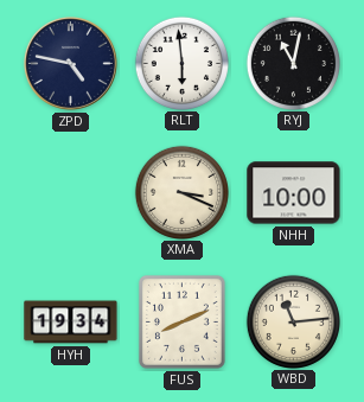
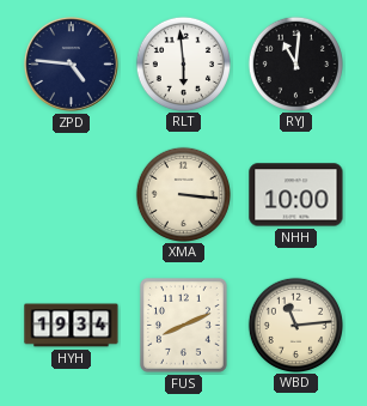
ZPD: 4:47 -> 4:46
RYJ: 11:02 -> 11:01
XMA: 3:19 -> 3:16
